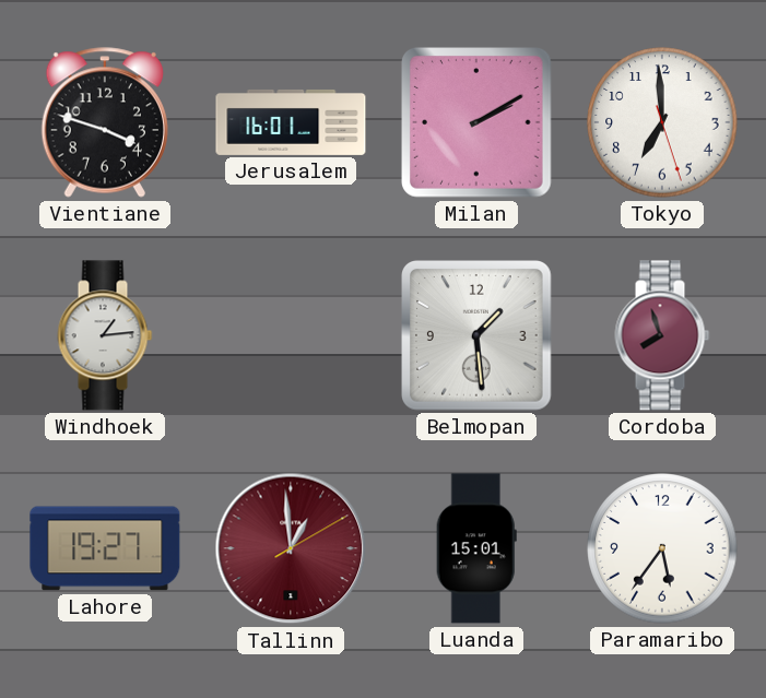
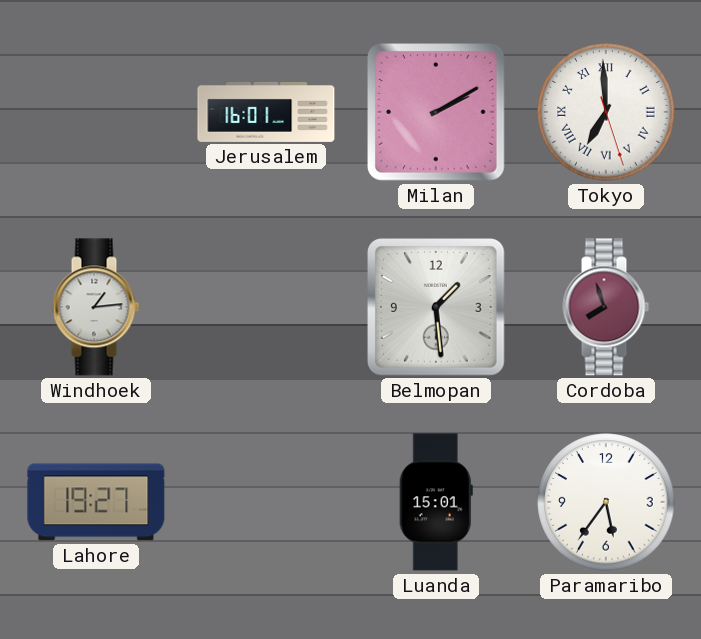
Vientiane: 3:48 -> none
Tokyo numerals: Arabic -> Roman
Tallinn: 12:59 -> none
